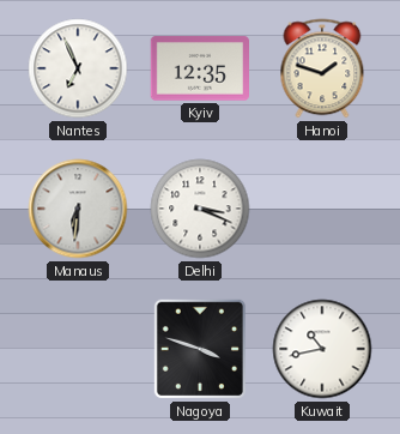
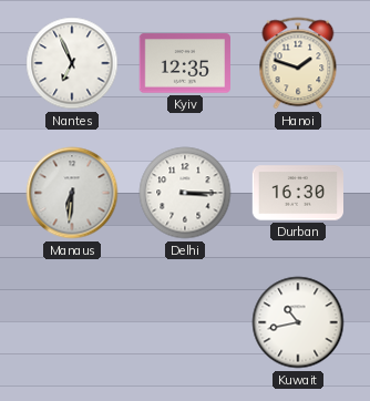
Delhi: 3:19 -> 3:15
Durban: none -> 16:30
Nagoya: 3:48 -> none
